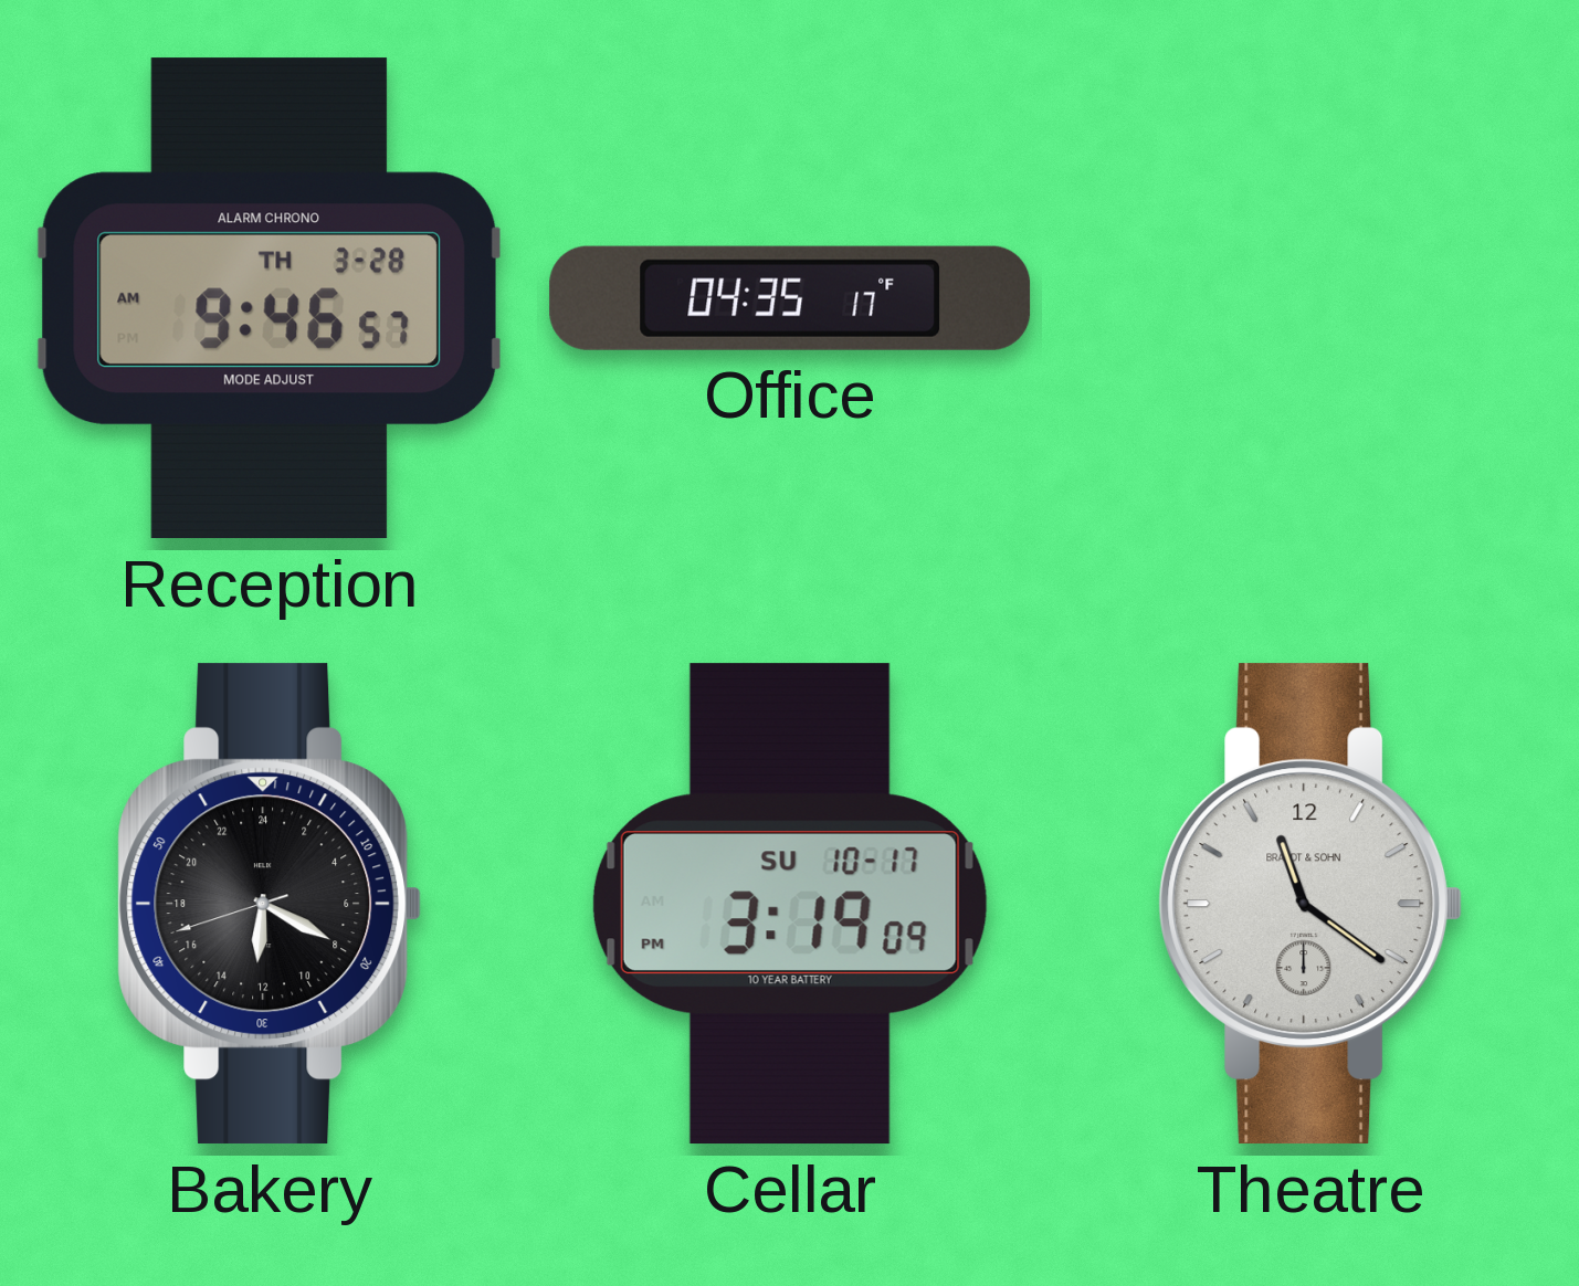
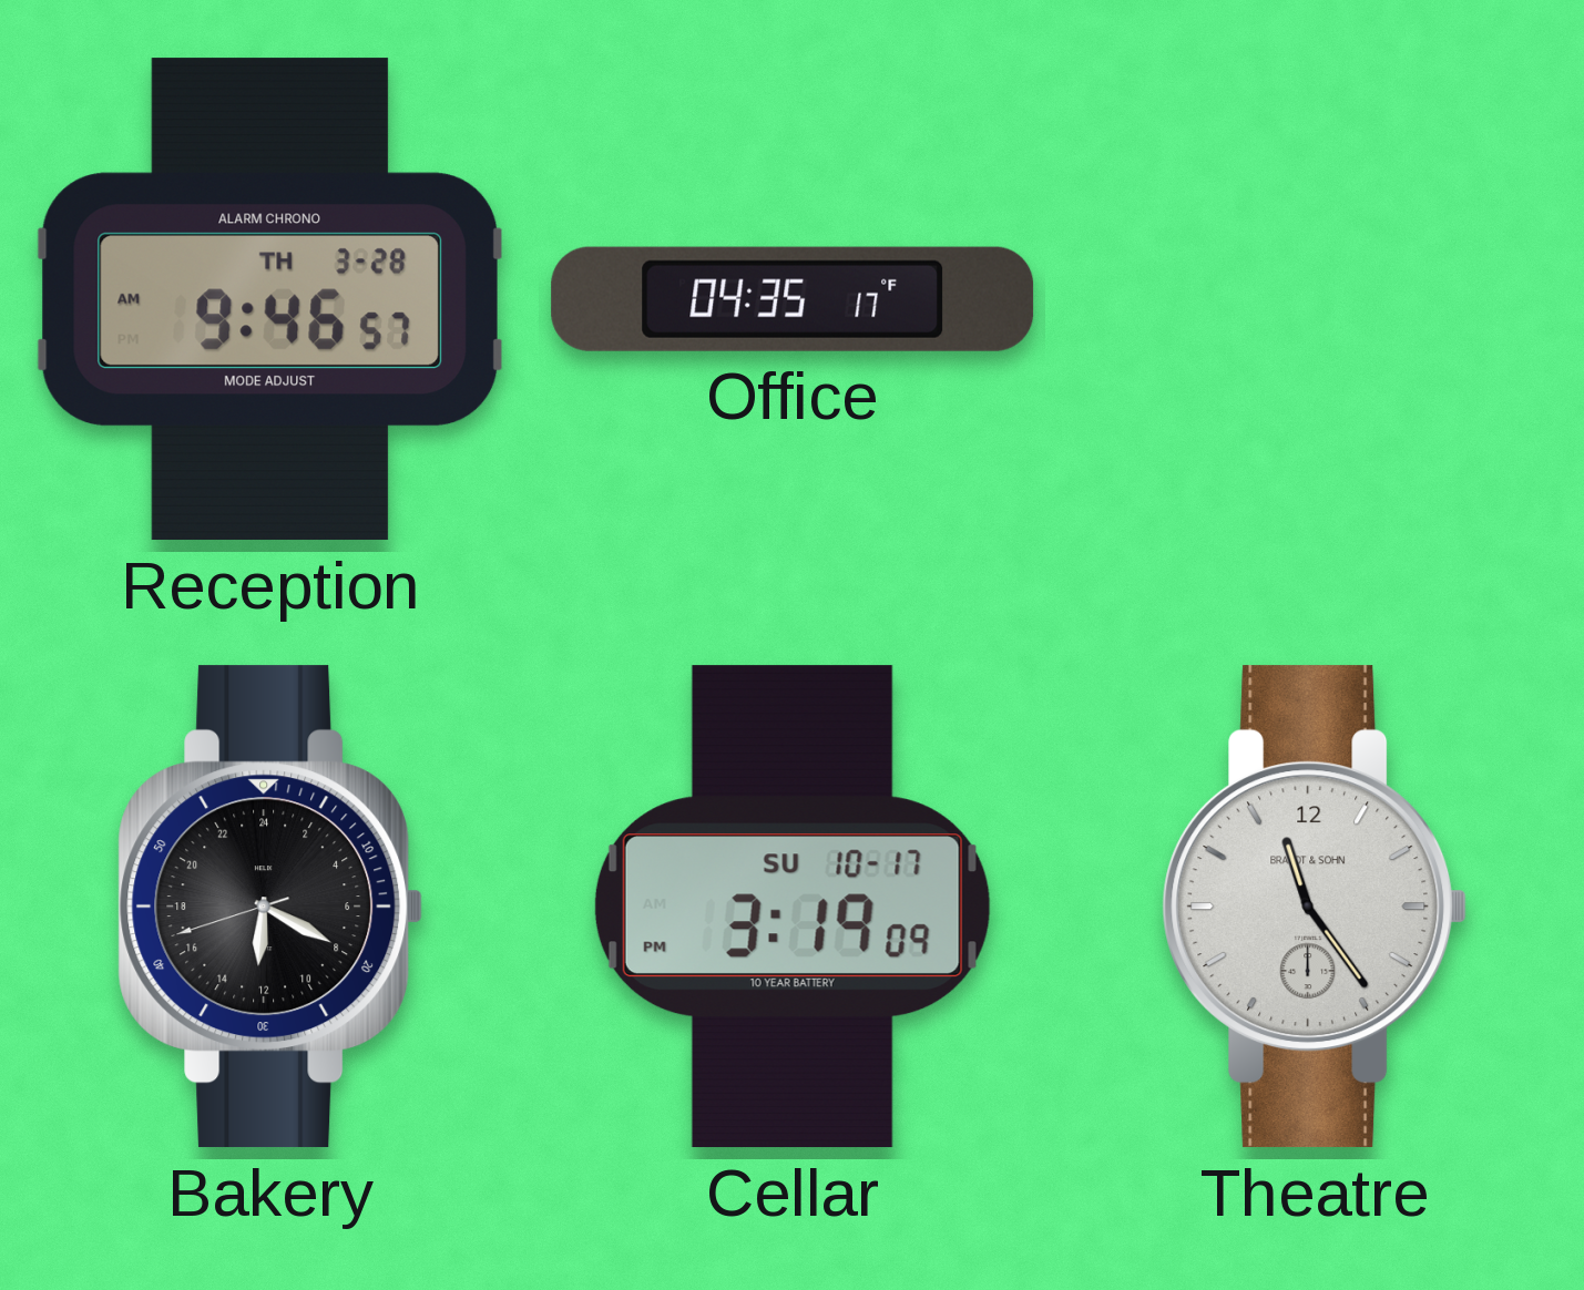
Theatre: 11:21 -> 11:24
